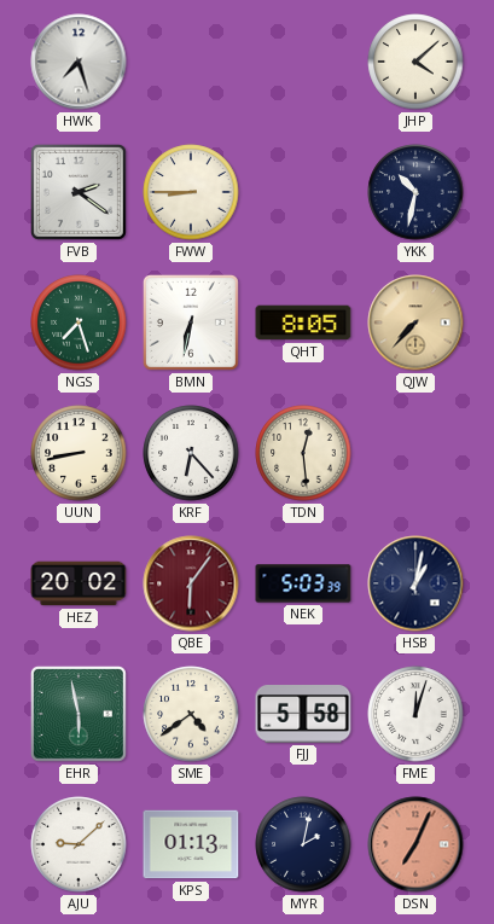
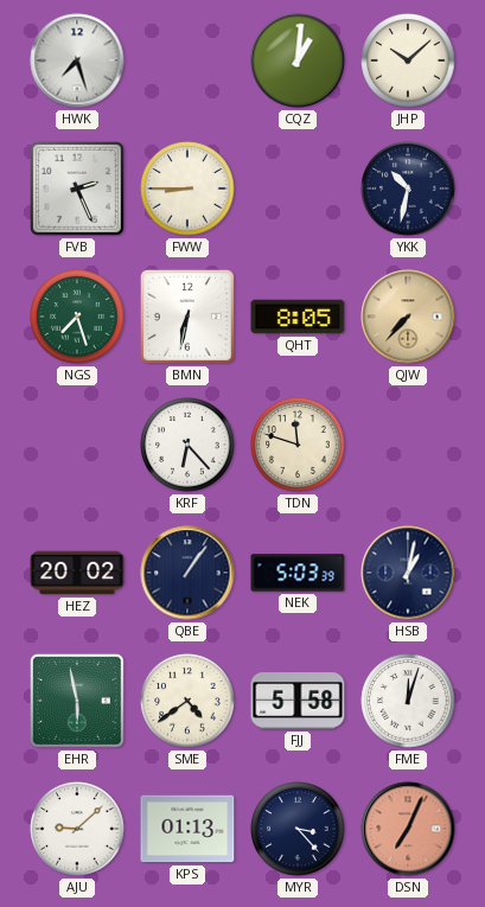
CQZ: none -> 1:01
JHP: 4:08 -> 10:08
FVB: 2:21 -> 2:26
UUN: 8:43 -> none
TDN: 12:29 -> 11:48
QBE: 6:06 -> 1:06
QBE dial: burgundy -> navy
MYR: 2:02 -> 3:23
